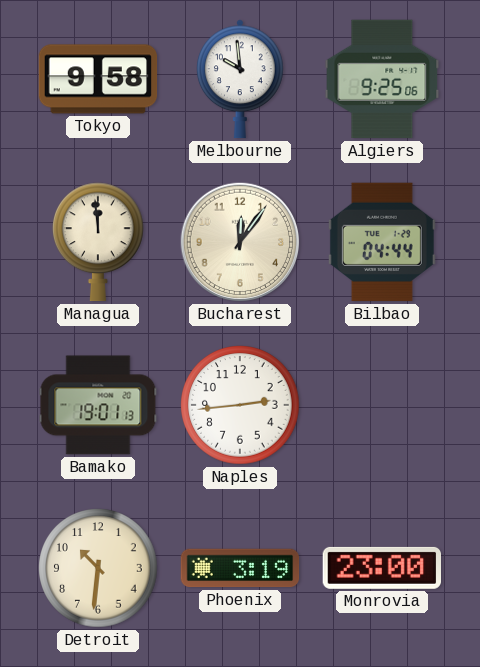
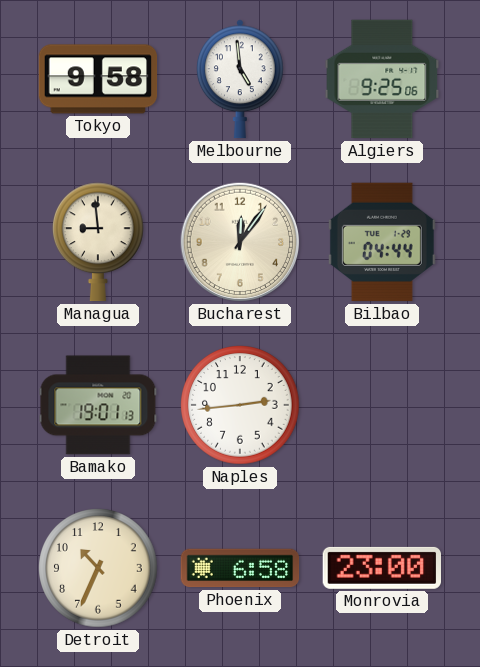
Melbourne: 9:59 -> 4:59
Managua: 11:59 -> 8:59
Detroit: 10:31 -> 10:34
Phoenix: 3:19 -> 6:58
